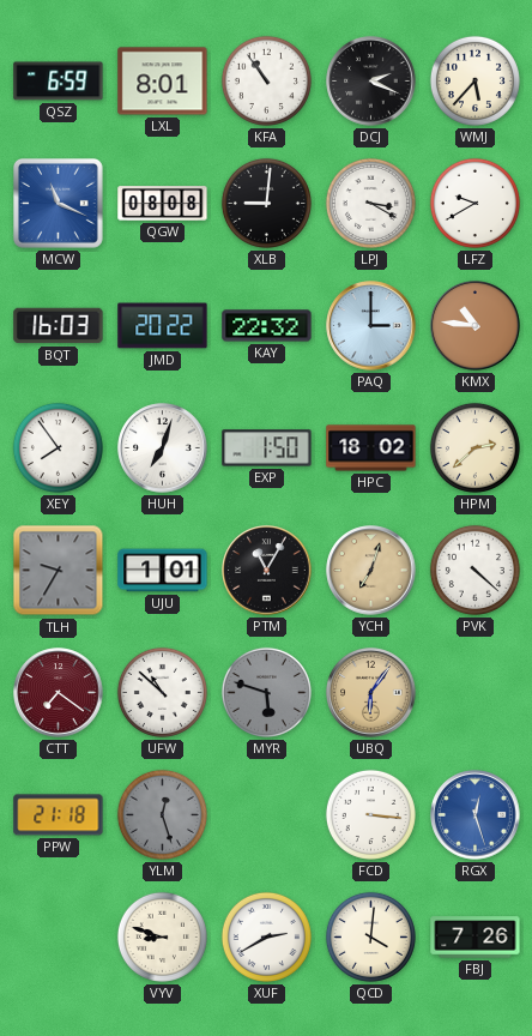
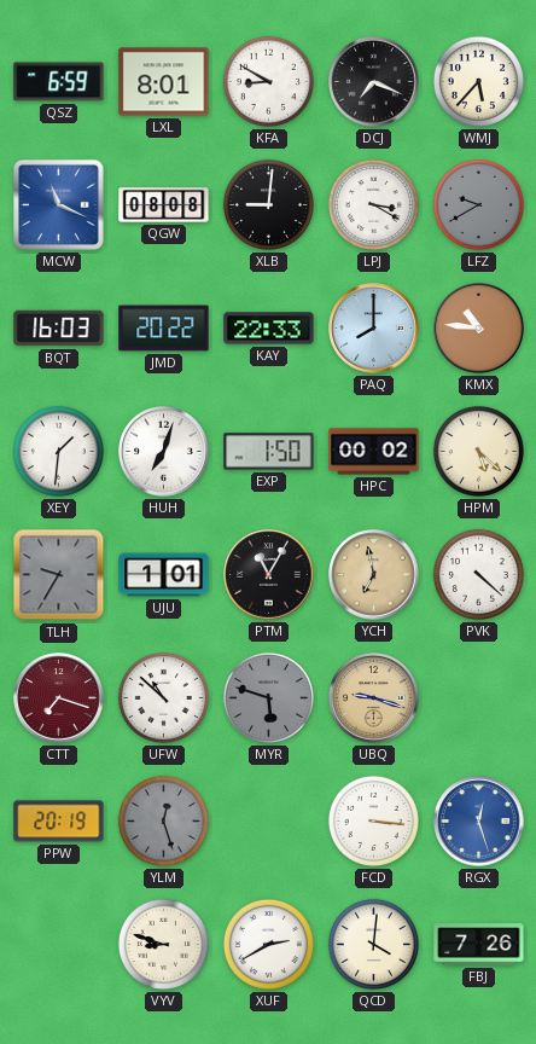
KFA: 10:54 -> 8:50
DCJ: 2:19 -> 7:19
LFZ dial: white -> grey
KAY: 22:32 -> 22:33
PAQ: 3:00 -> 8:00
XEY: 7:54 -> 1:31
HPC: 18:02 -> 00:02
HPM: 2:38 -> 5:22
YCH: 7:03 -> 6:58
CTT: 7:21 -> 7:18
UBQ: 6:06 -> 9:18
PPW: 21:18 -> 20:19
